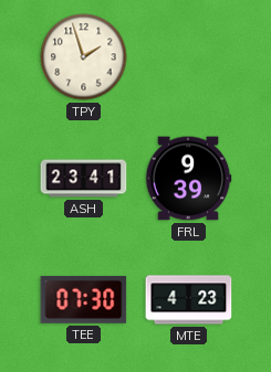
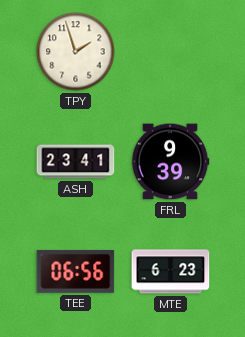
TEE: 07:30 -> 06:56
MTE: 4:23 -> 6:23
